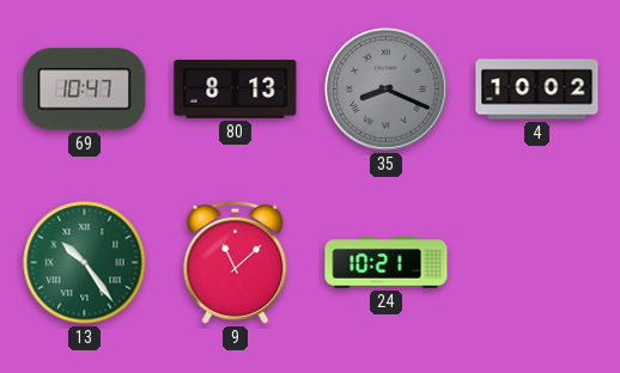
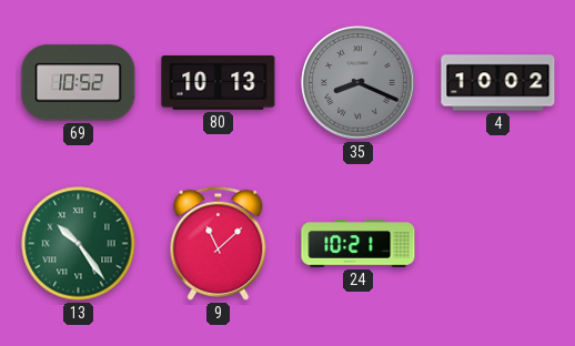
69: 10:47 -> 10:52
80: 8:13 -> 10:13
